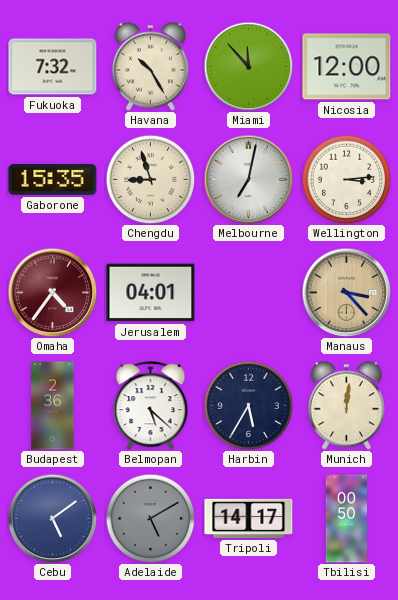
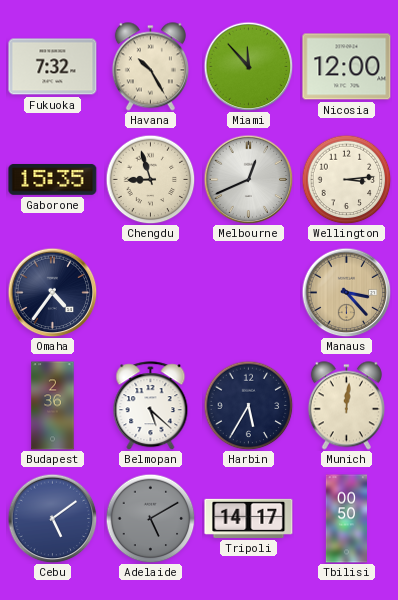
Melbourne: 7:02 -> 12:41
Omaha dial: burgundy -> navy
Jerusalem: 04:01 -> none
